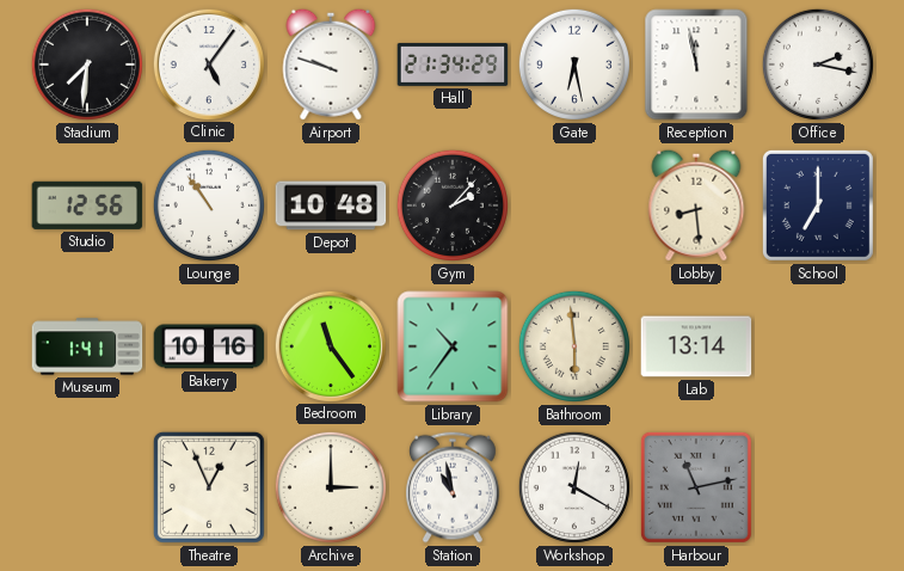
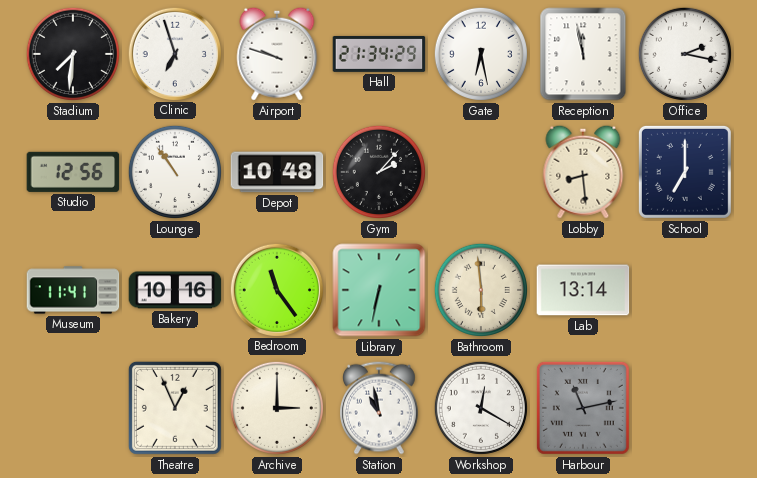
Clinic: 5:06 -> 6:57
Museum: 1:41 -> 11:41
Library: 10:36 -> 6:32
